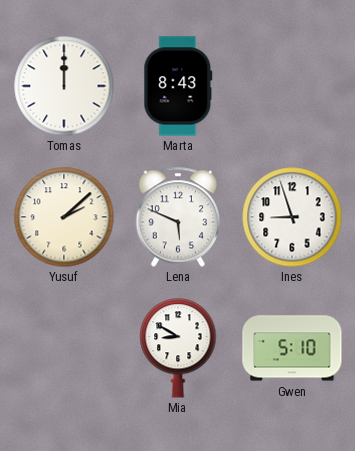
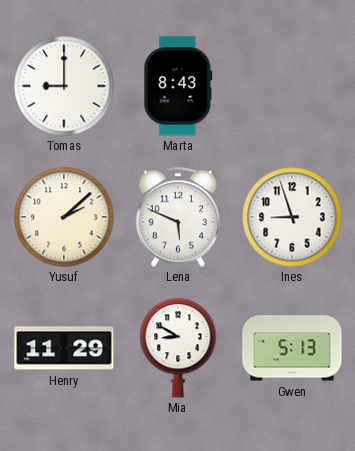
Tomas: 12:00 -> 9:00
Henry: none -> 11:29
Gwen: 5:10 -> 5:13
